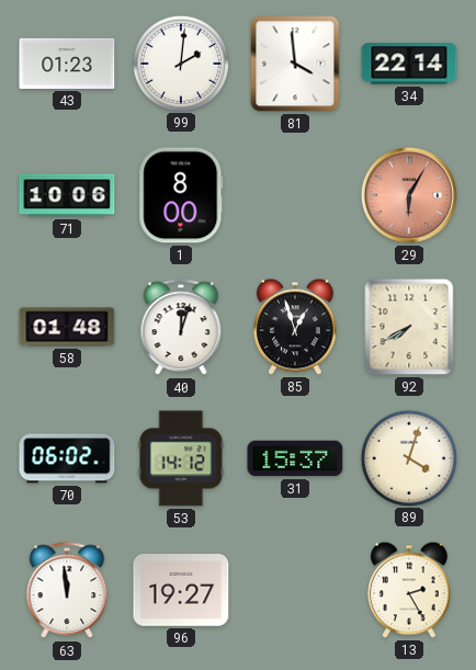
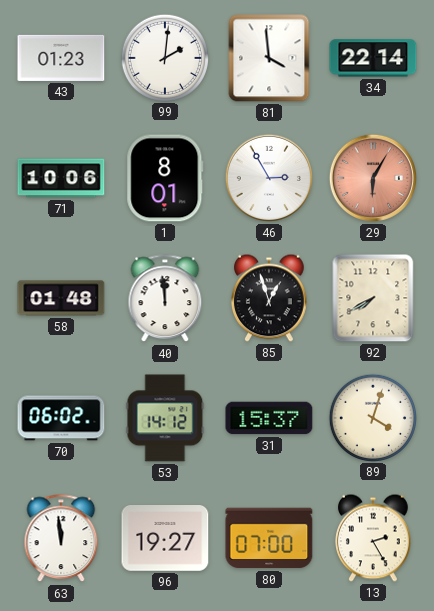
1: 8:00 -> 8:01
46: none -> 2:55
40: 12:03 -> 11:59
80: none -> 07:00
